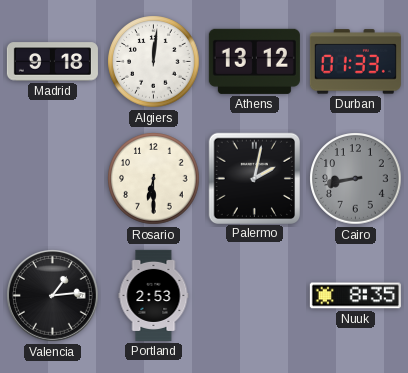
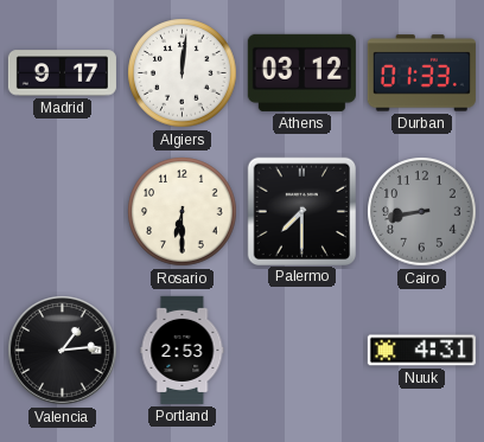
Madrid: 9:18 -> 9:17
Athens: 13:12 -> 03:12
Palermo: 2:02 -> 7:30
Nuuk: 8:35 -> 4:31
